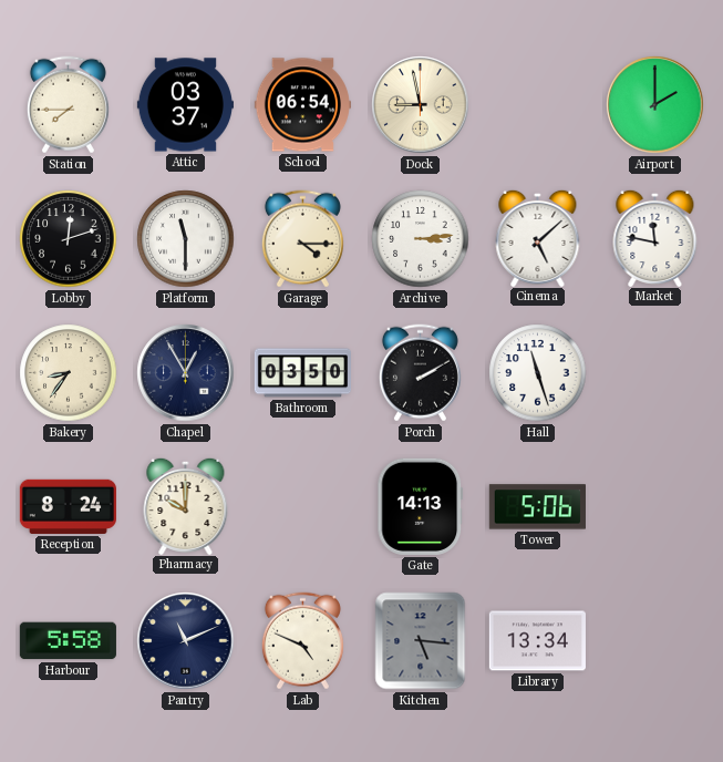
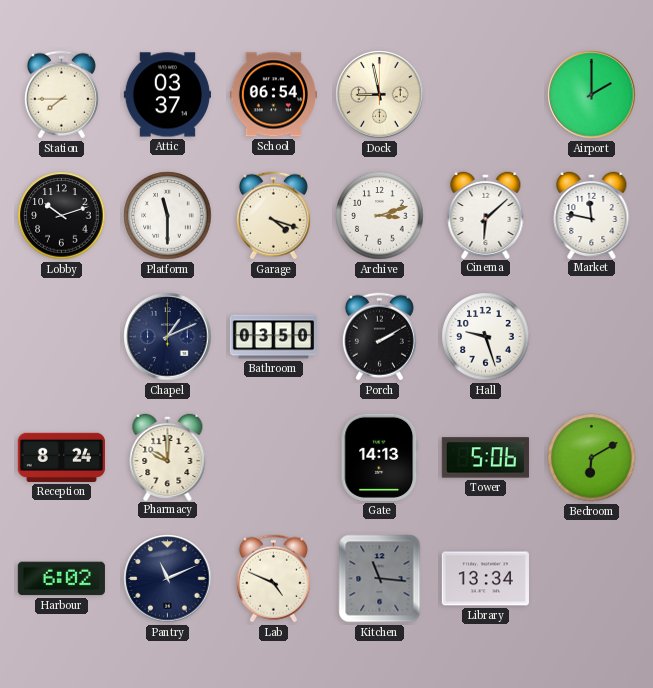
Lobby: 12:12 -> 10:12
Garage: 4:15 -> 4:18
Archive: 3:14 -> 3:12
Cinema: 5:08 -> 6:08
Bakery: 8:36 -> none
Chapel: 12:55 -> 1:11
Hall: 11:27 -> 9:27
Bedroom: none -> 6:10
Harbour: 5:58 -> 6:02
Kitchen: 5:16 -> 11:16
